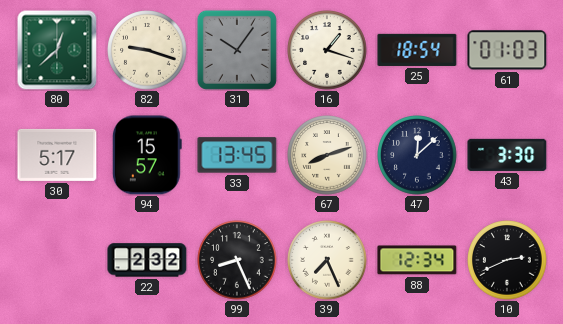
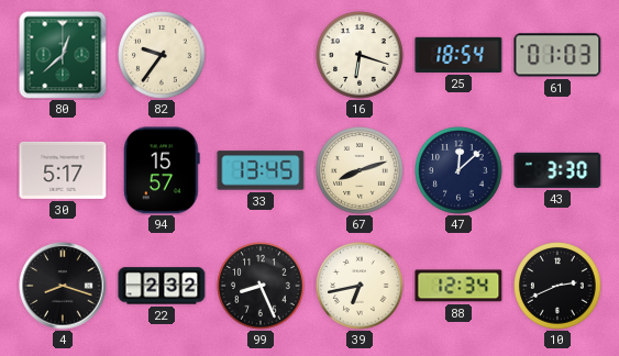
82: 9:18 -> 9:36
31: 10:06 -> none
16: 1:18 -> 6:18
4: none -> 8:18
39: 7:26 -> 6:43
